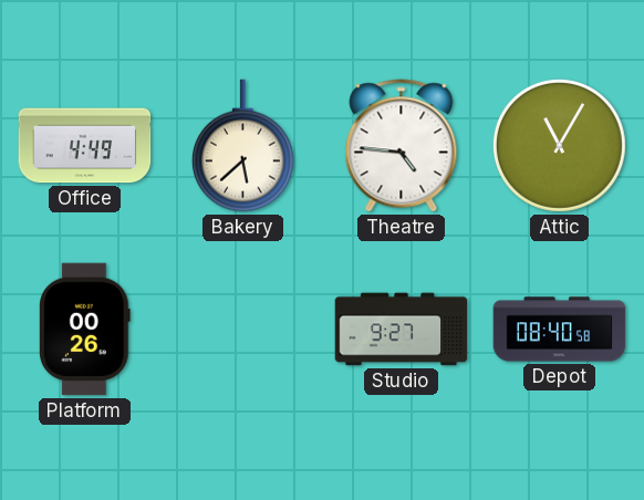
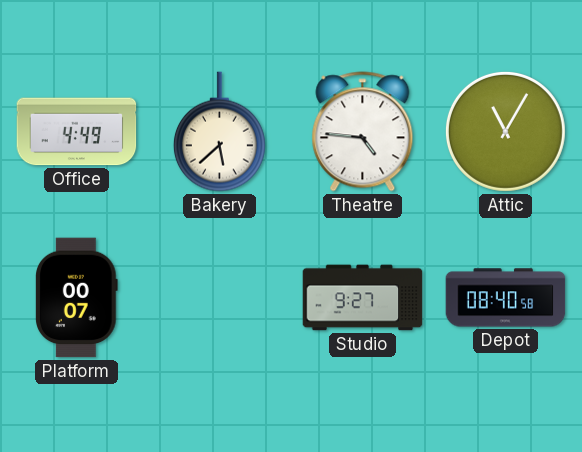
Platform: 00:26 -> 00:07
